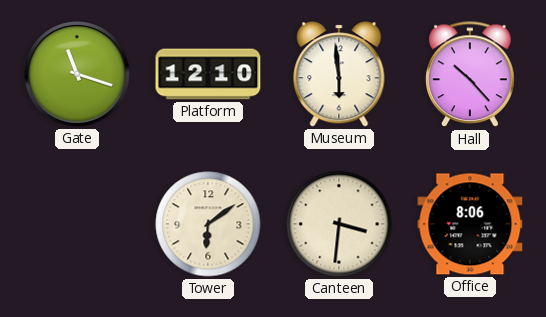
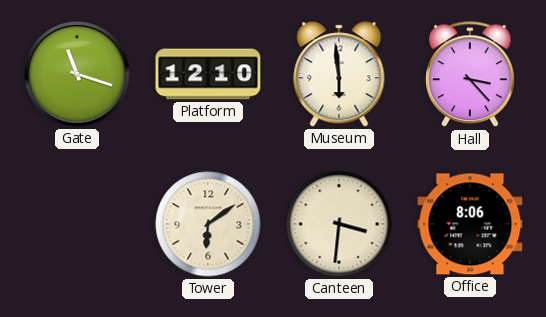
Hall: 10:23 -> 3:23
